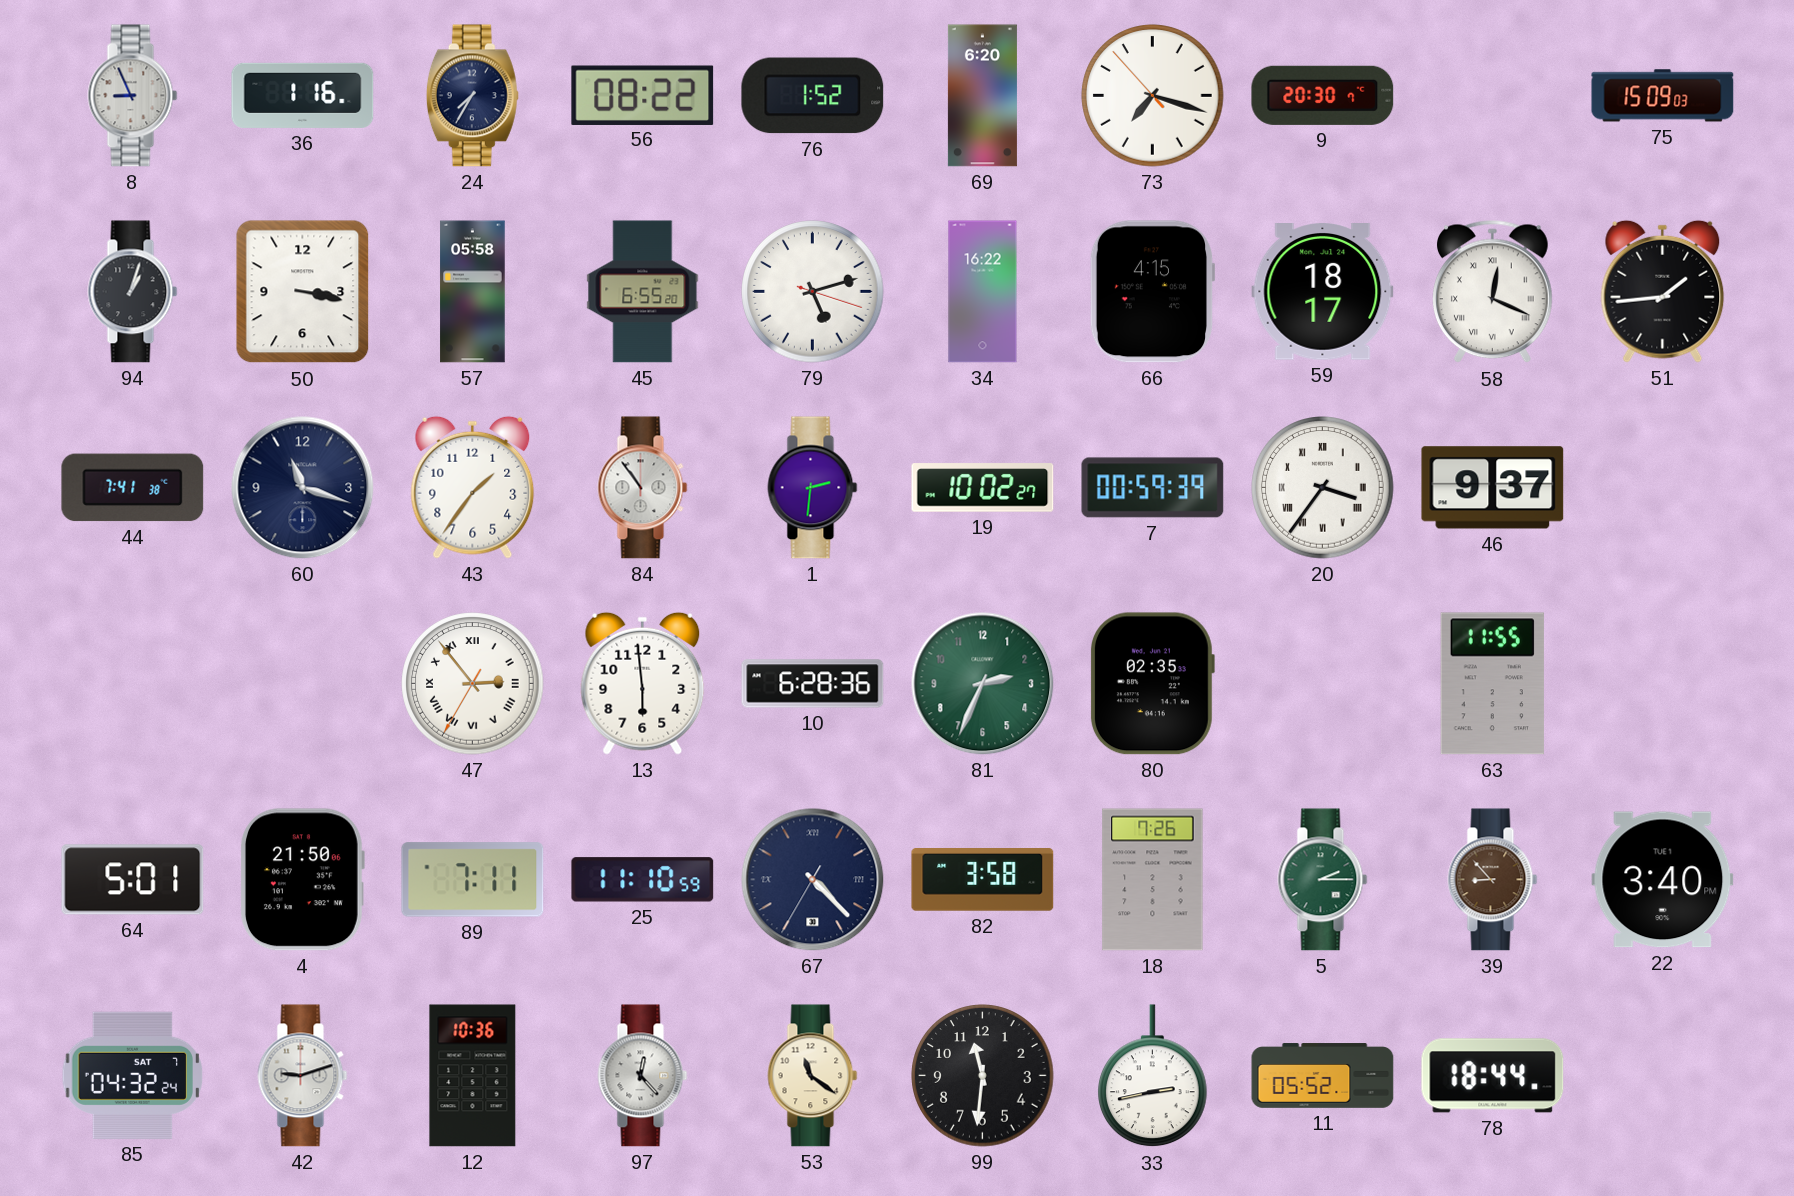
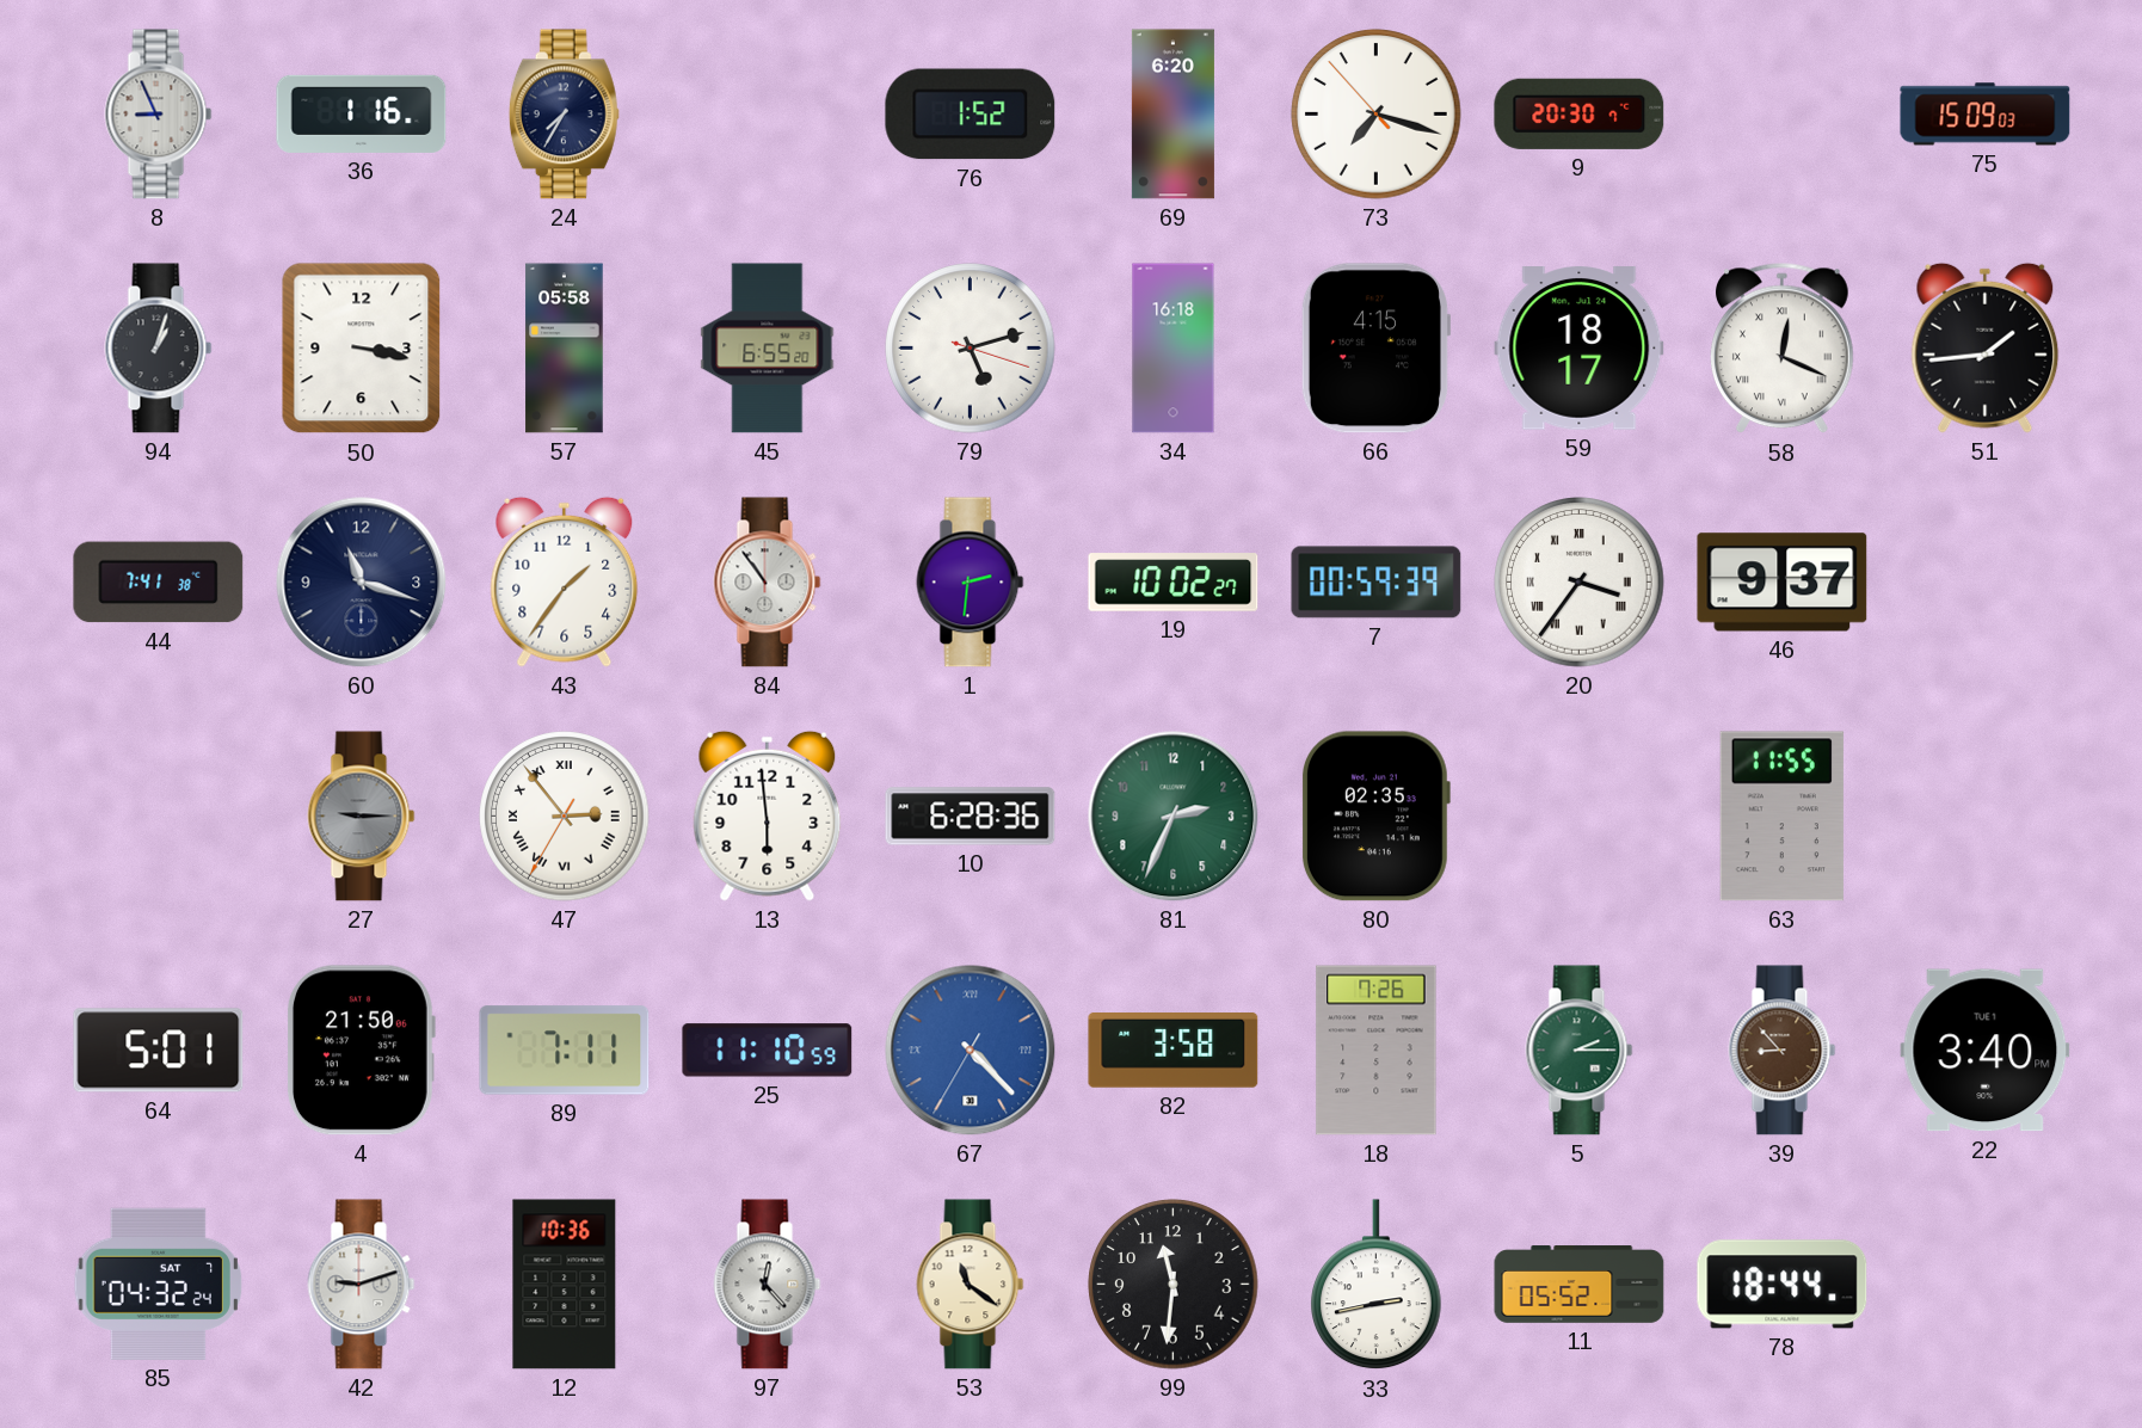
56: 08:22 -> none
34: 16:22 -> 16:18
27: none -> 9:15
67 dial: navy -> blue
